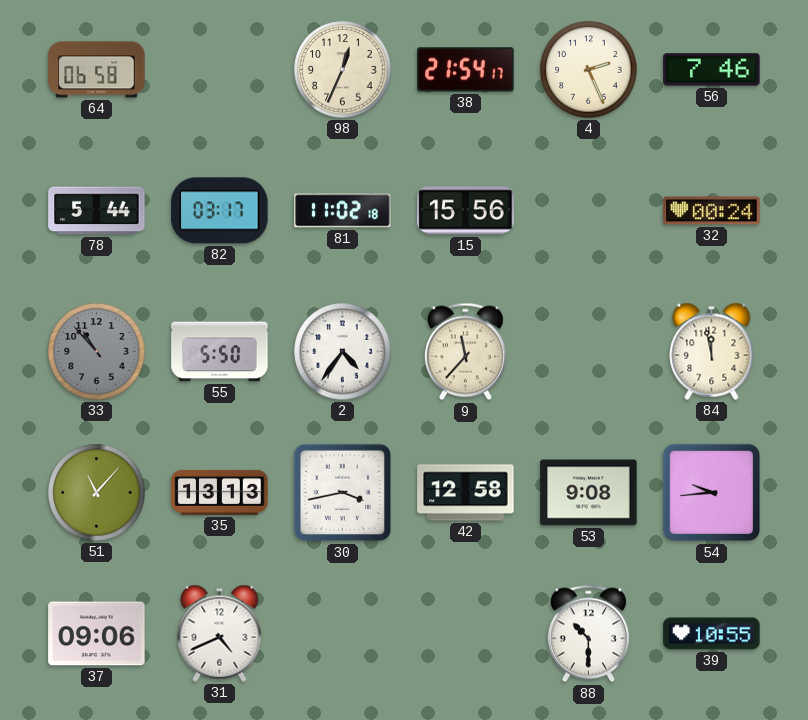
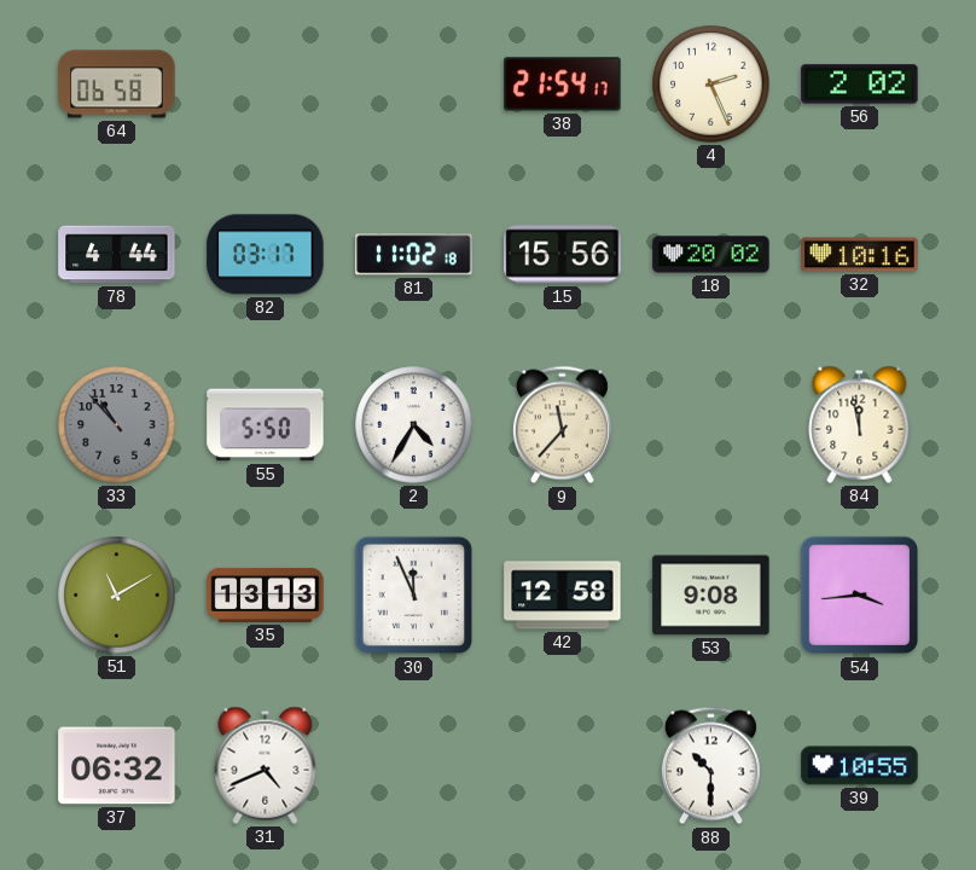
98: 12:34 -> none
56: 7:46 -> 2:02
78: 5:44 -> 4:44
18: none -> 20:02
32: 00:24 -> 10:16
2: 4:36 -> 4:35
51: 11:07 -> 11:10
30: 3:43 -> 11:56
54: 9:44 -> 3:44
37: 09:06 -> 06:32
